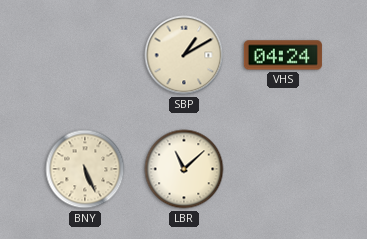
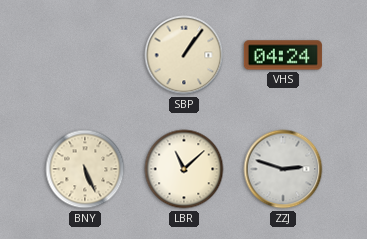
SBP: 1:10 -> 1:06
ZZJ: none -> 2:48
